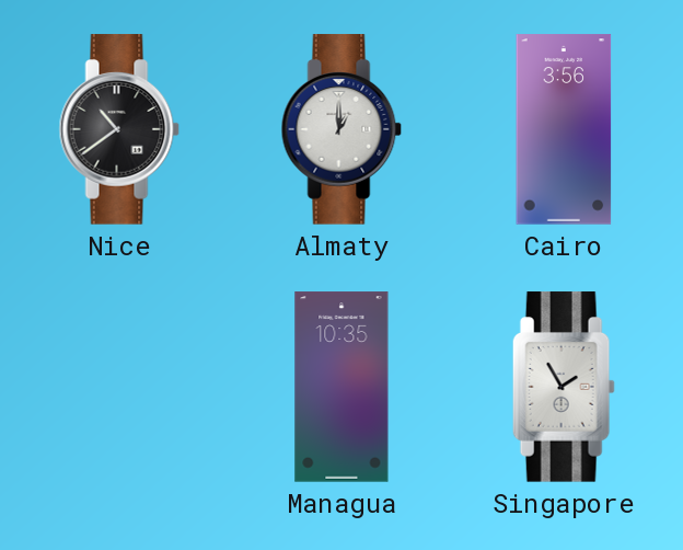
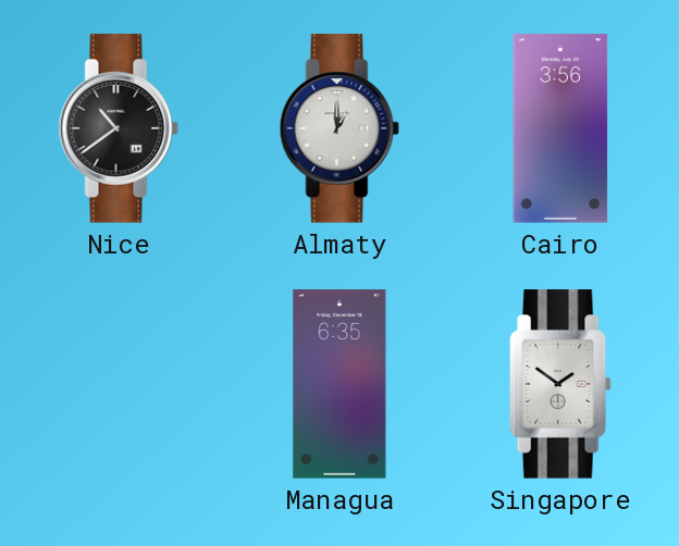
Managua: 10:35 -> 6:35
Singapore: 1:55 -> 1:51
